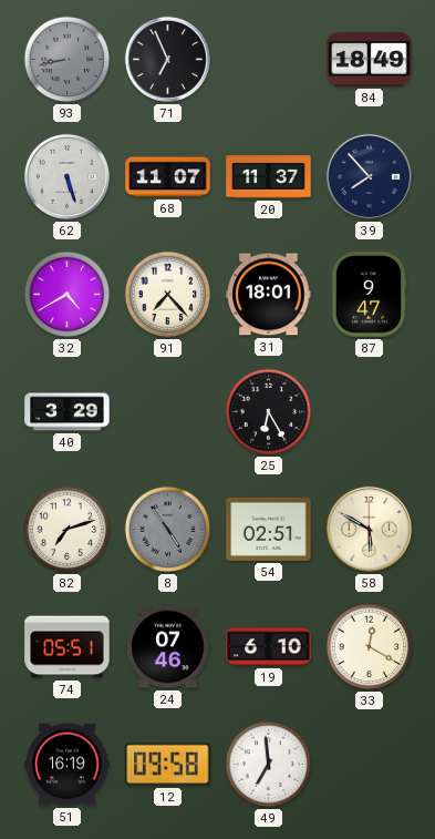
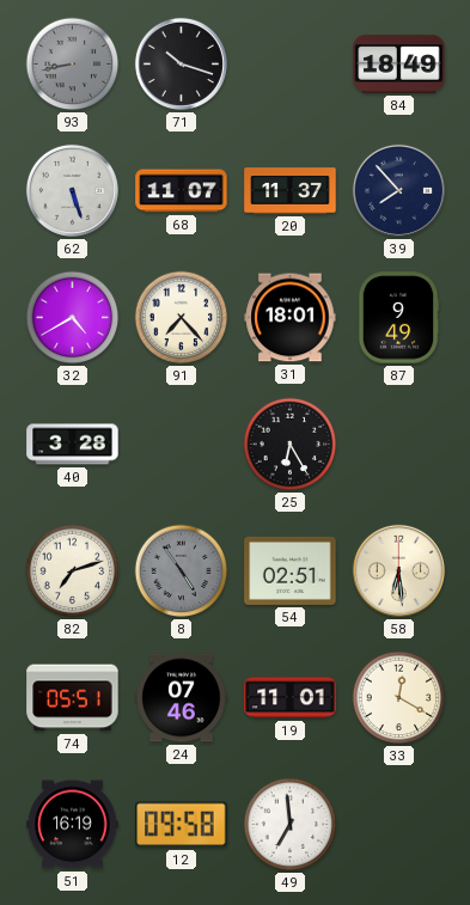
71: 6:56 -> 10:18
87: 9:47 -> 9:49
40: 3:29 -> 3:28
58: 5:50 -> 6:29
19: 6:10 -> 11:01
